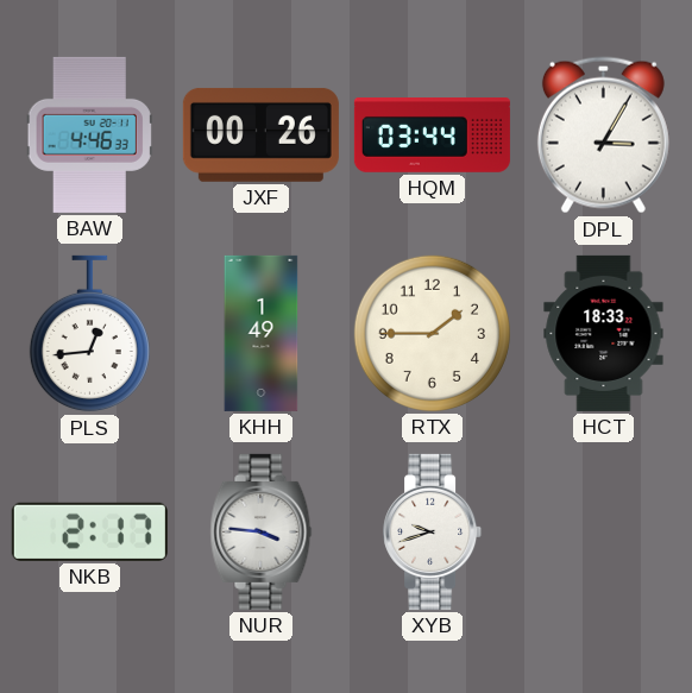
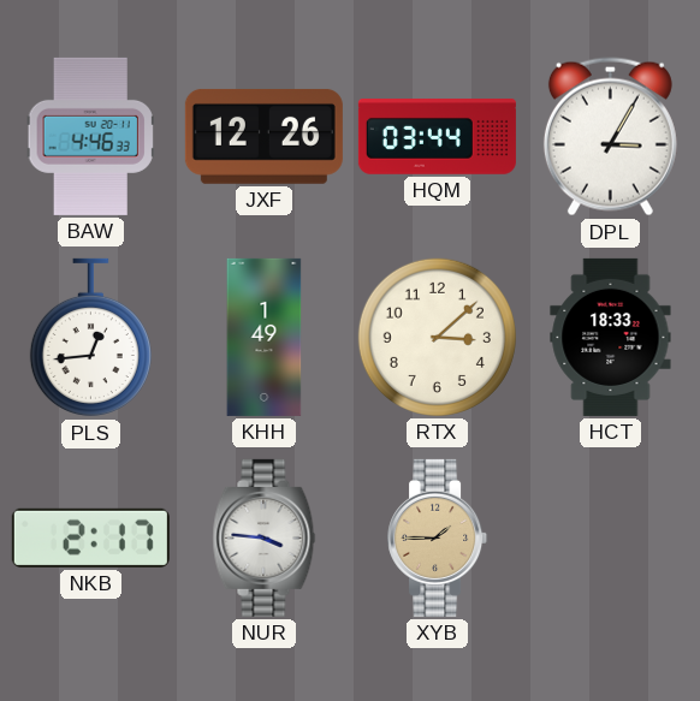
JXF: 00:26 -> 12:26
RTX: 1:45 -> 3:08
XYB: 9:42 -> 1:45
XYB dial: white -> champagne
